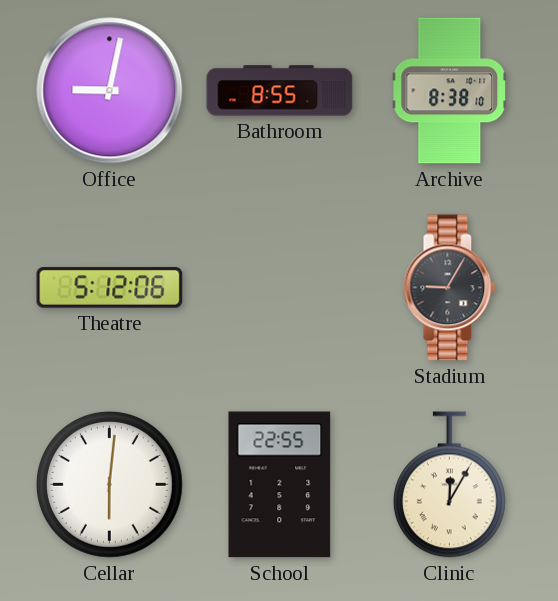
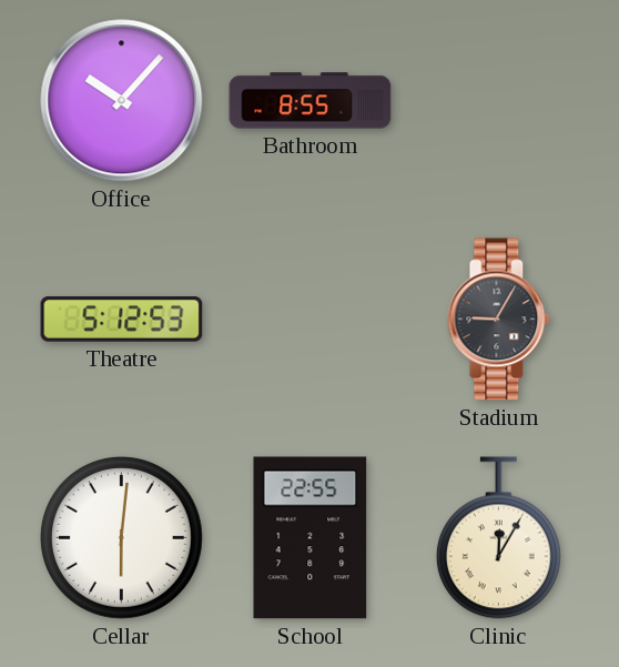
Office: 9:02 -> 10:07
Archive: 8:38 -> none
Theatre: 5:12:06 -> 5:12:53
